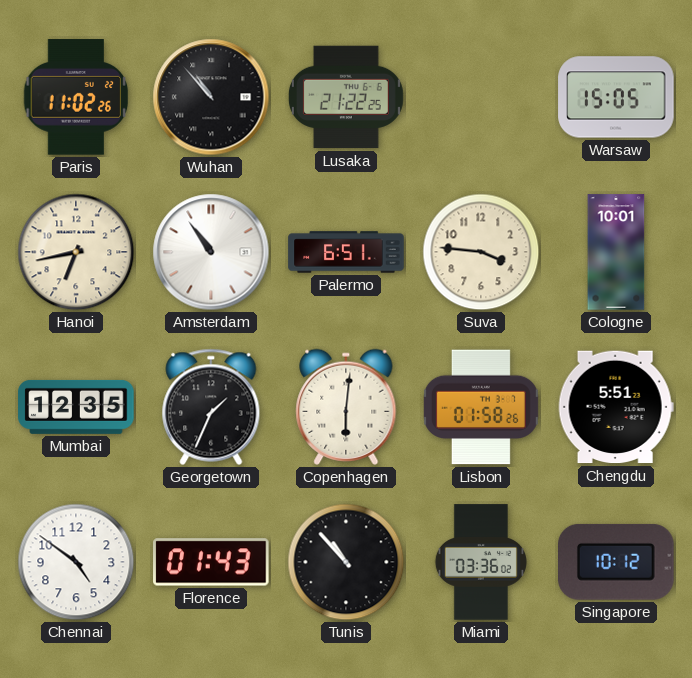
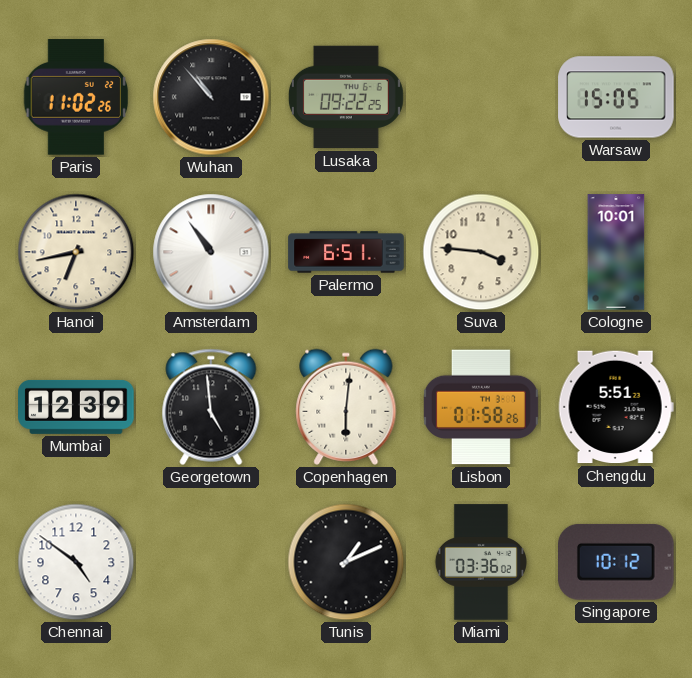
Lusaka: 21:22 -> 09:22
Mumbai: 12:35 -> 12:39
Georgetown: 1:34 -> 4:59
Florence: 01:43 -> none
Tunis: 10:53 -> 1:11
